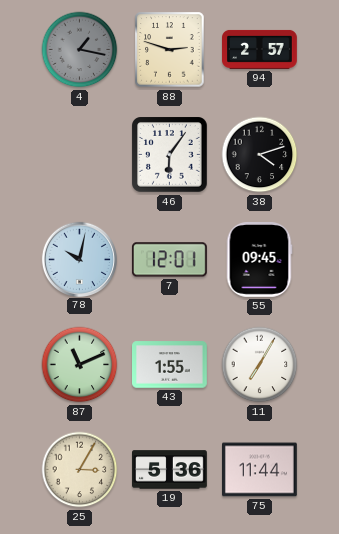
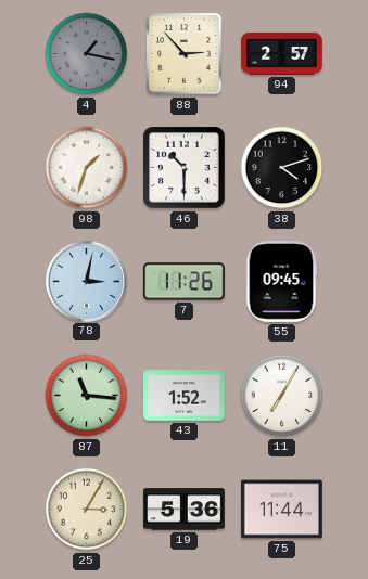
88: 2:48 -> 2:53
98: none -> 1:33
46: 6:06 -> 10:30
78: 10:02 -> 3:02
7: 12:01 -> 11:26
87: 11:11 -> 11:16
43: 1:55 -> 1:52
